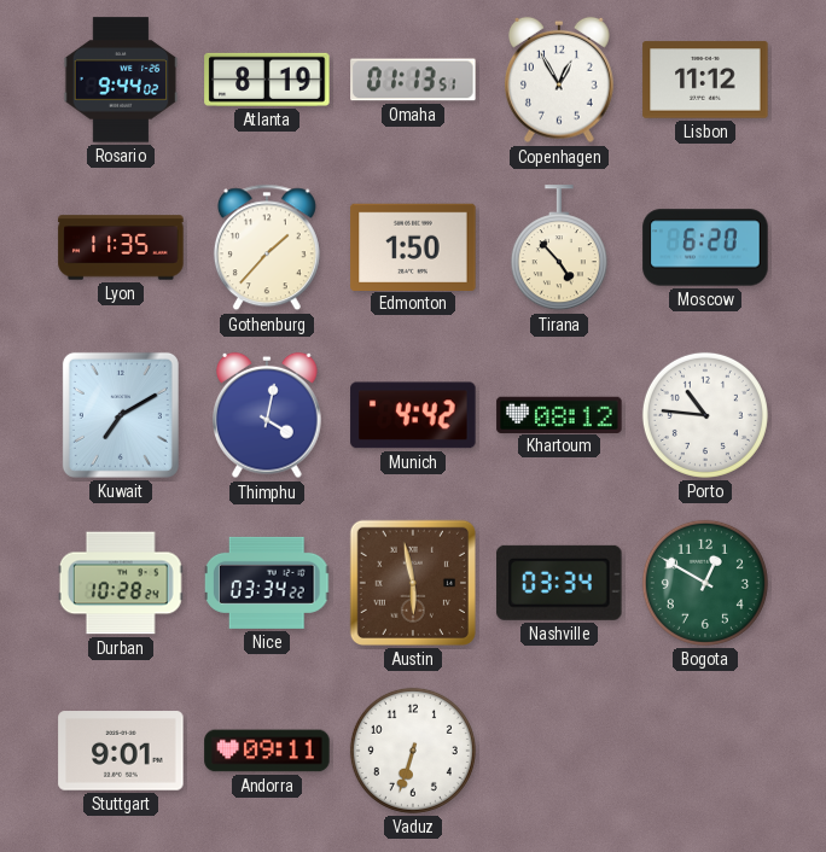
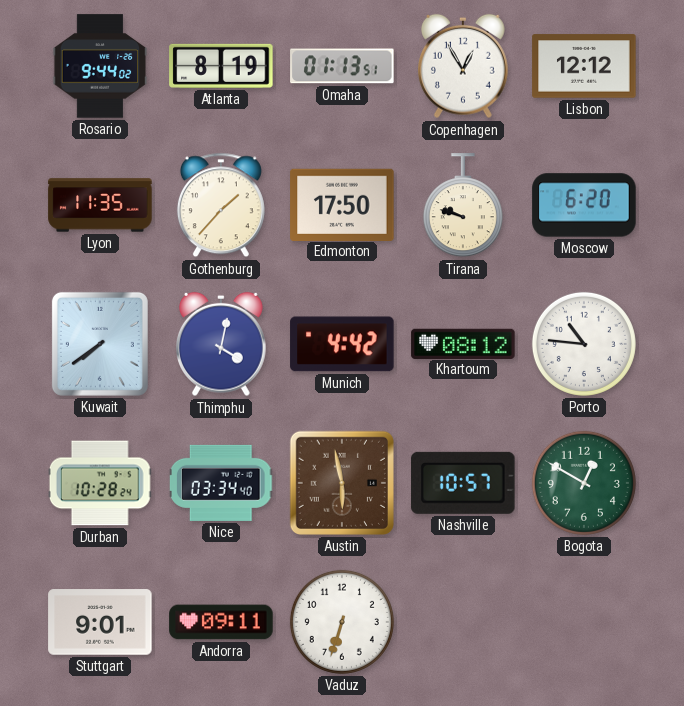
Lisbon: 11:12 -> 12:12
Edmonton: 1:50 -> 17:50
Tirana: 4:53 -> 9:48
Kuwait: 7:10 -> 7:39
Nice: 03:34:22 -> 03:34:40
Nashville: 03:34 -> 10:57
